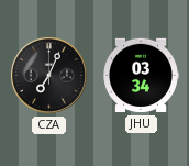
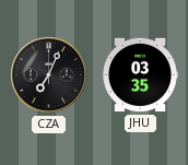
JHU: 03:34 -> 03:35
